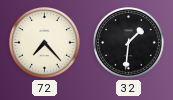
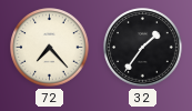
32: 1:31 -> 1:36
